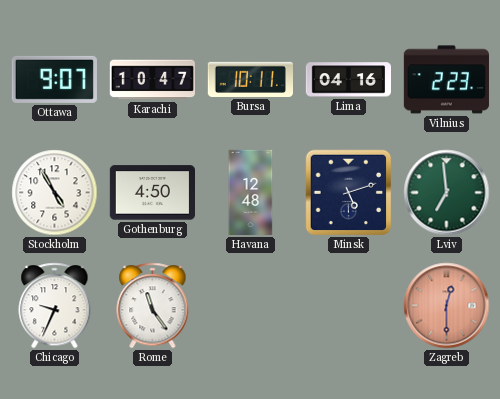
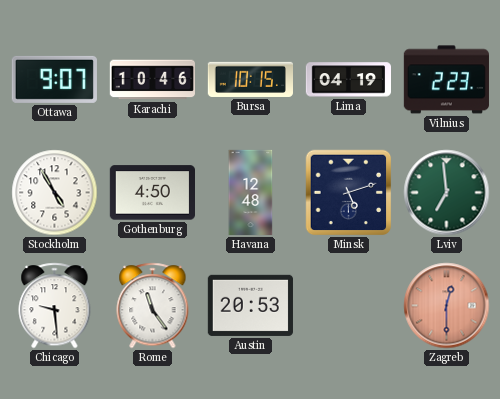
Karachi: 10:47 -> 10:46
Bursa: 10:11 -> 10:15
Lima: 04:16 -> 04:19
Chicago: 9:34 -> 9:29
Austin: none -> 20:53
